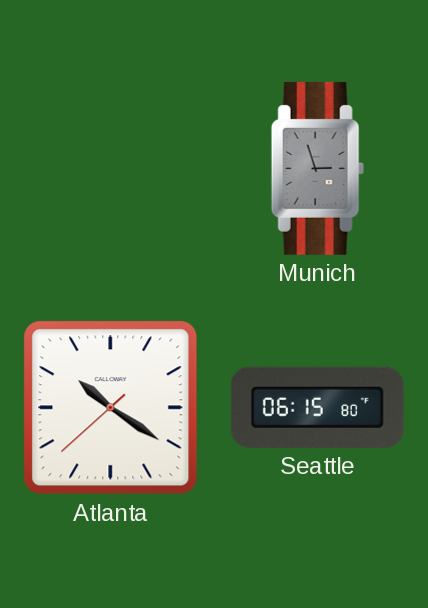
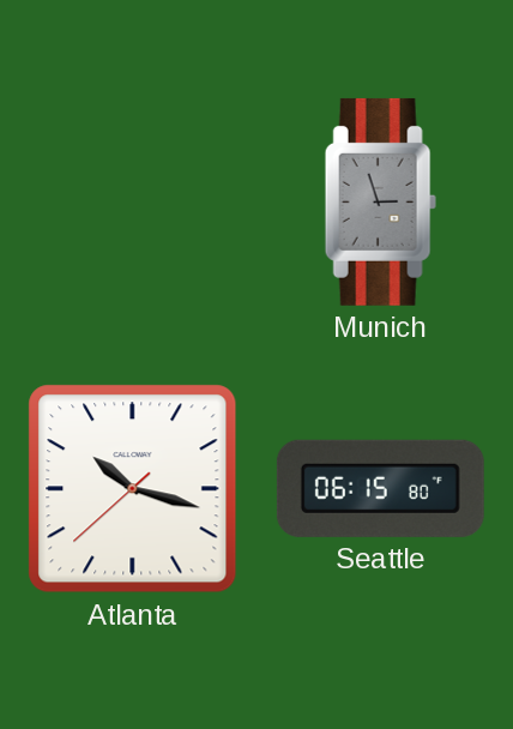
Atlanta: 10:20 -> 10:17
